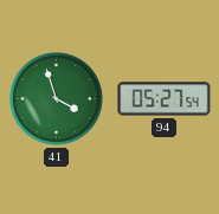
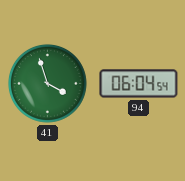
94: 05:27 -> 06:04
